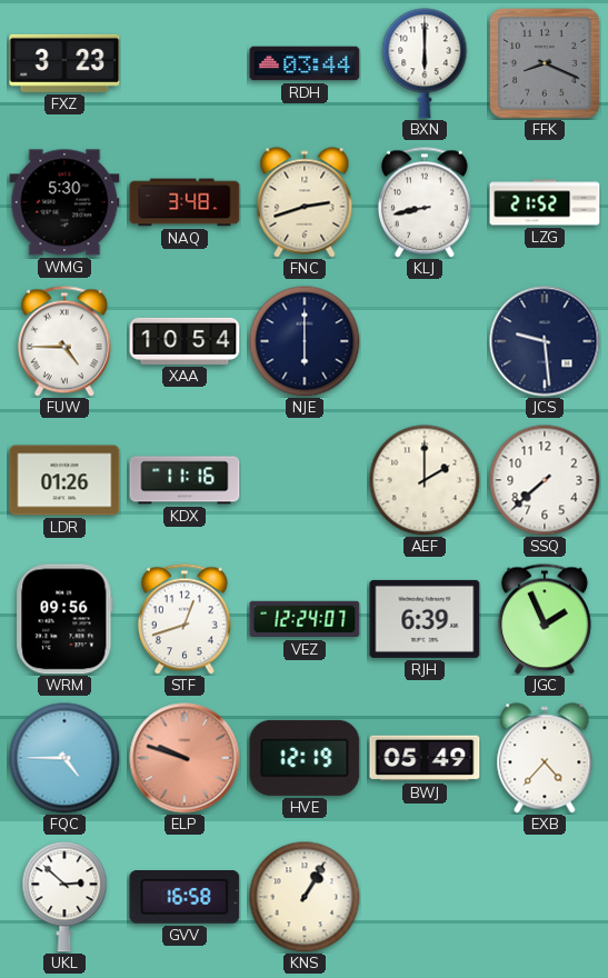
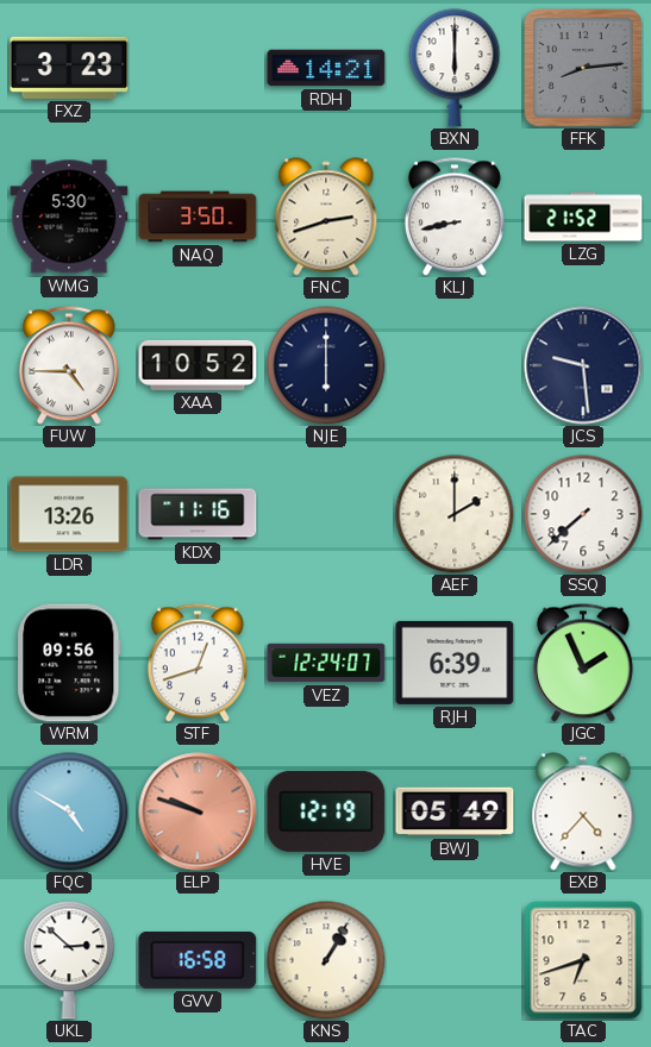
RDH: 03:44 -> 14:21
FFK: 8:19 -> 8:14
NAQ: 3:48 -> 3:50
XAA: 10:54 -> 10:52
LDR: 01:26 -> 13:26
FQC: 4:45 -> 4:50
TAC: none -> 6:42
